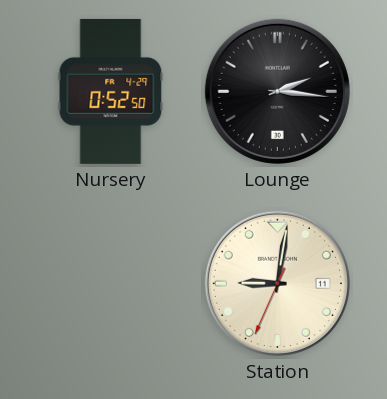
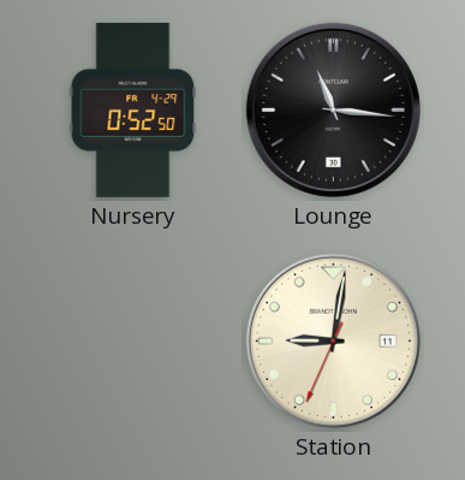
Lounge: 2:16 -> 11:16
